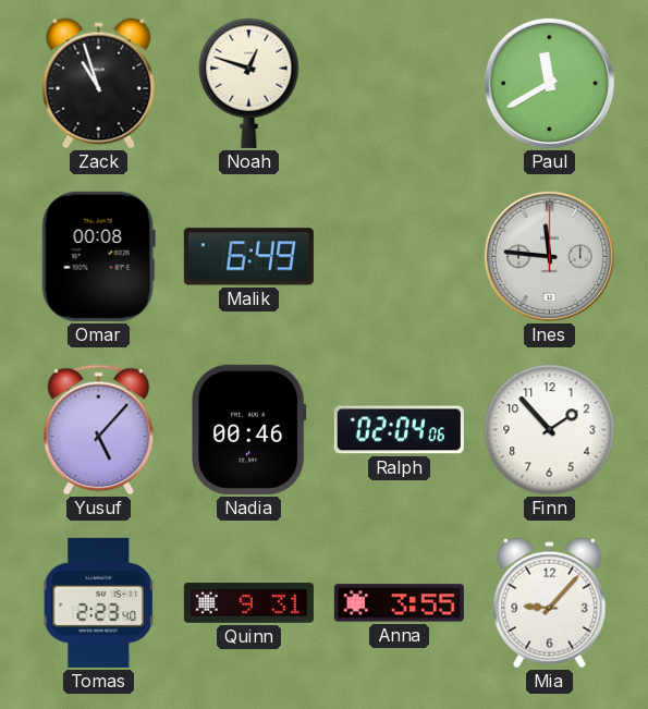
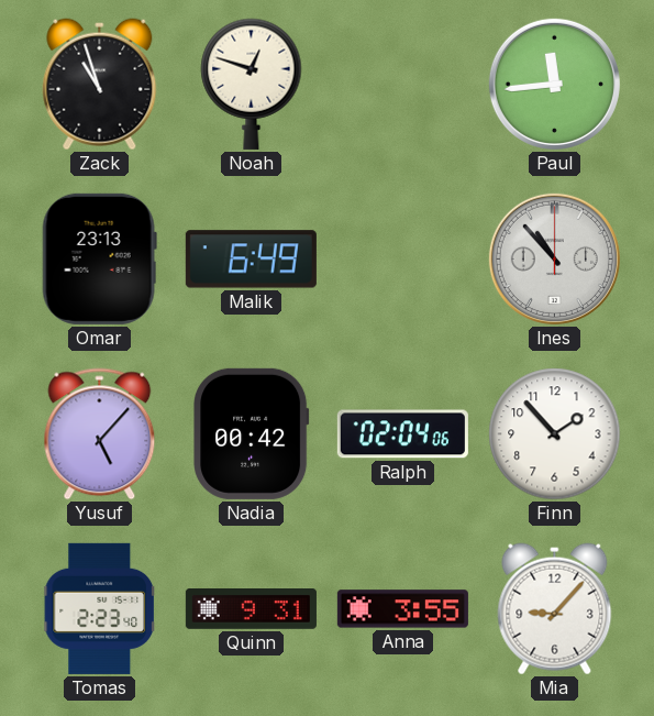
Paul: 11:40 -> 11:44
Omar: 00:08 -> 23:13
Ines: 11:46 -> 10:53
Nadia: 00:46 -> 00:42
